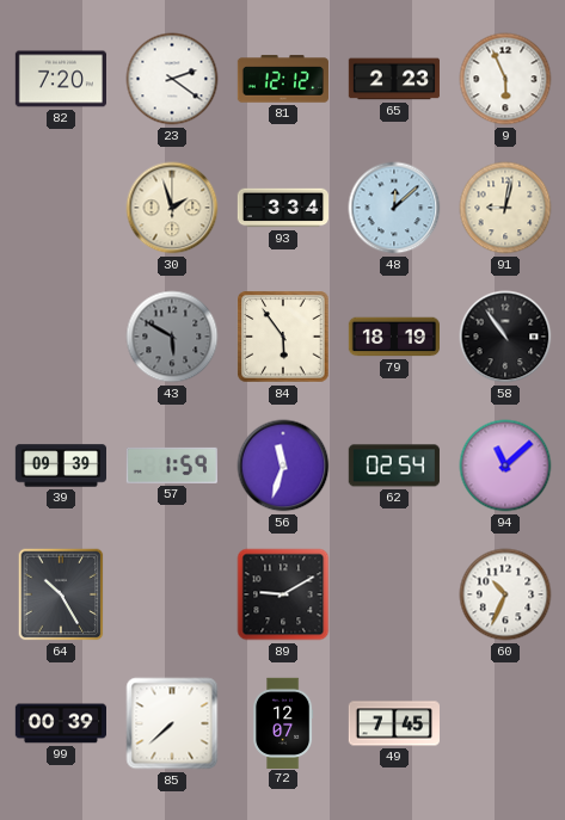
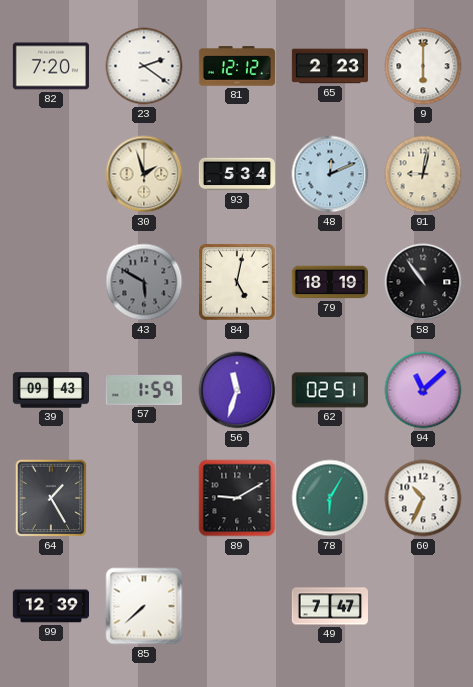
9: 5:56 -> 6:00
93: 3:34 -> 5:34
48: 12:08 -> 12:11
84: 5:54 -> 5:02
39: 09:39 -> 09:43
62: 02:54 -> 02:51
64: 10:25 -> 1:25
78: none -> 6:05
99: 00:39 -> 12:39
72: 12:07 -> none
49: 7:45 -> 7:47
